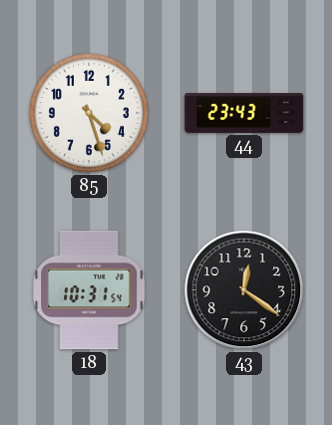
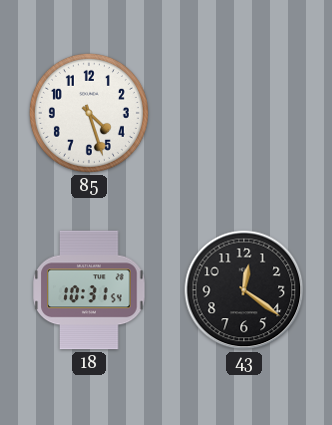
44: 23:43 -> none
